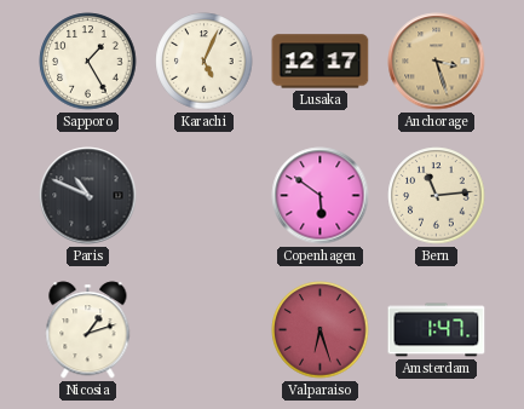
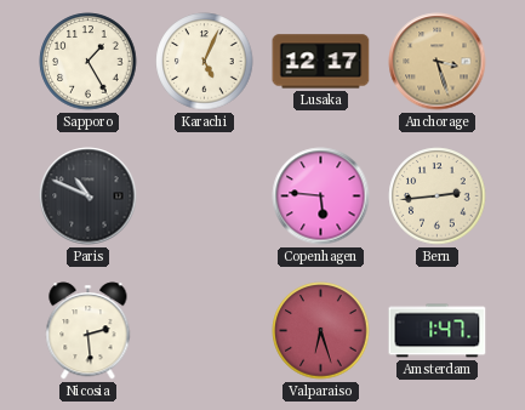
Copenhagen: 5:51 -> 5:46
Bern: 11:14 -> 2:44
Nicosia: 1:12 -> 2:29
